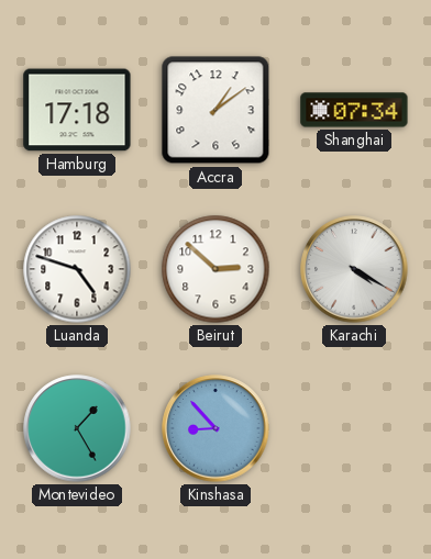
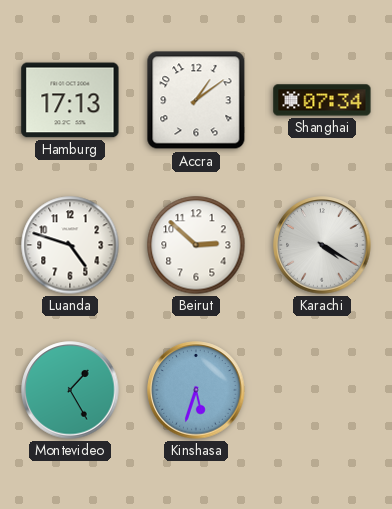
Hamburg: 17:18 -> 17:13
Kinshasa: 8:53 -> 5:33
